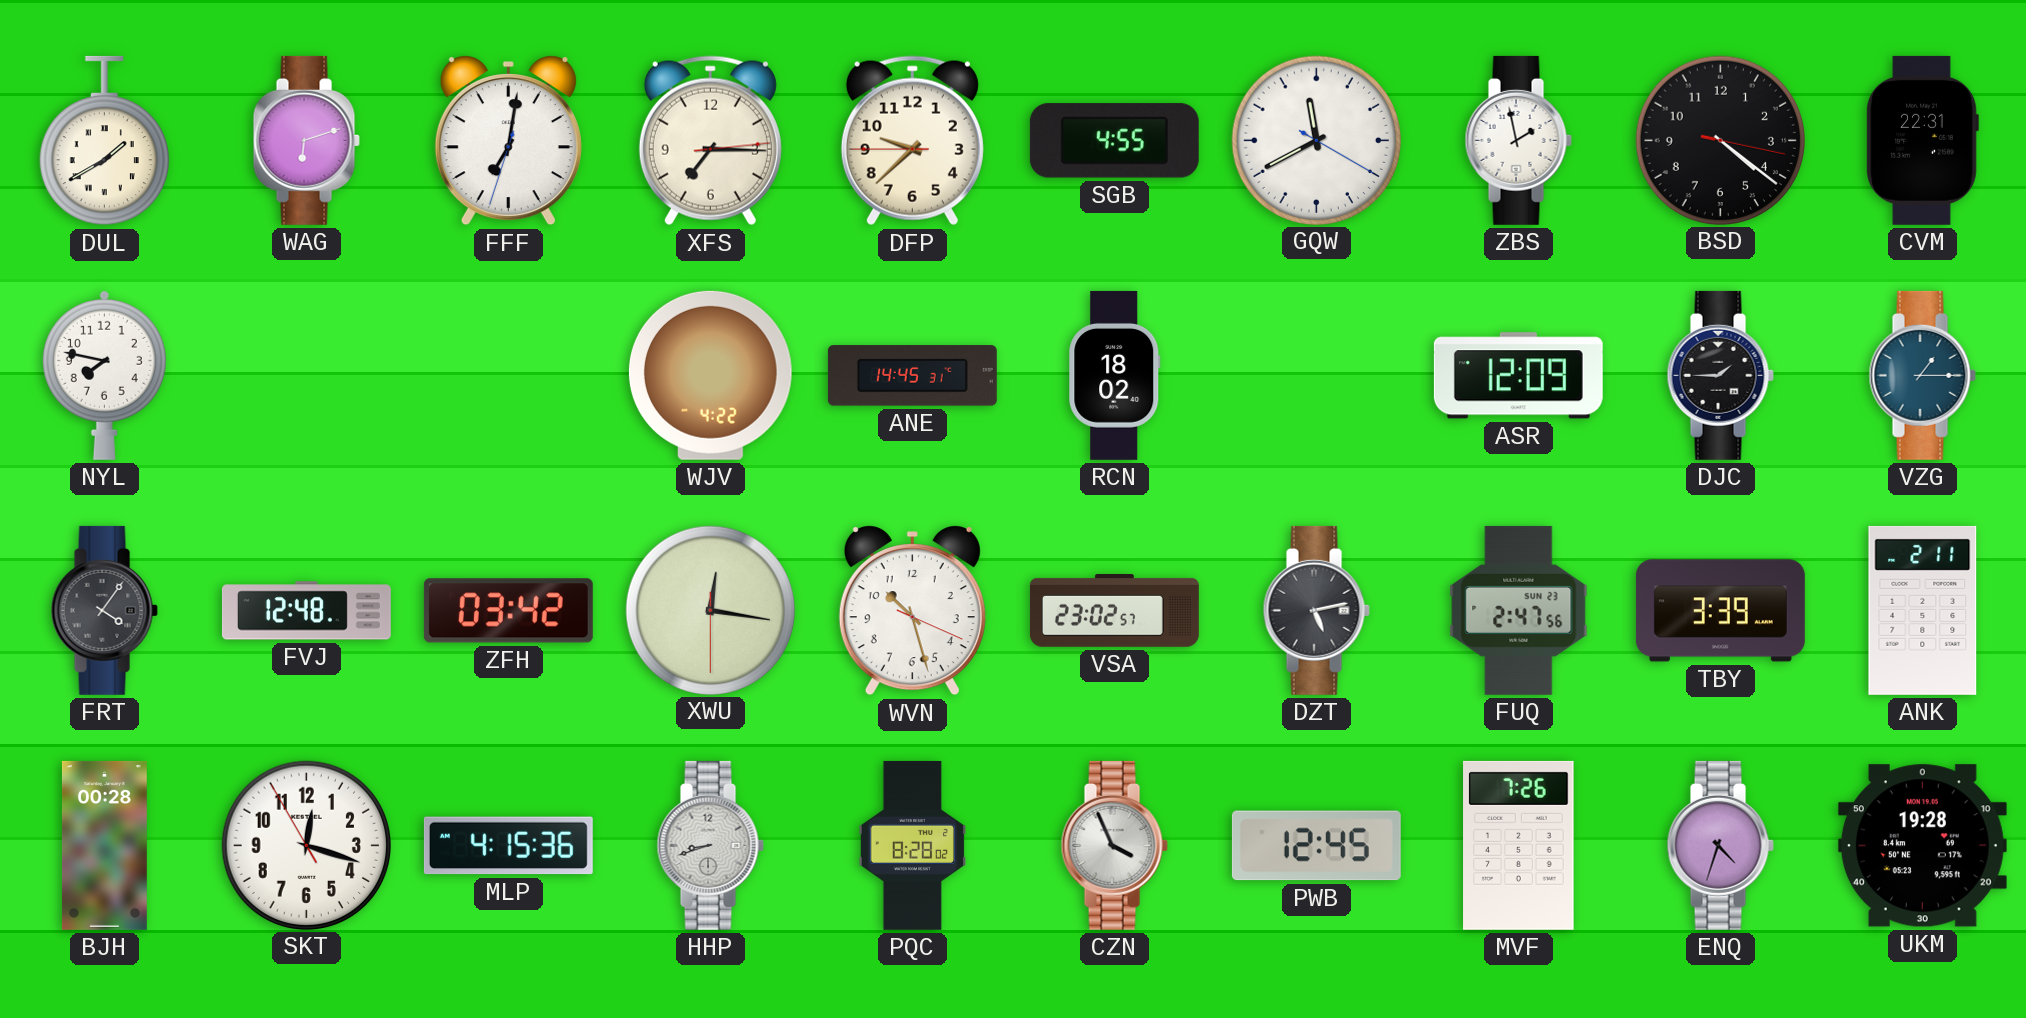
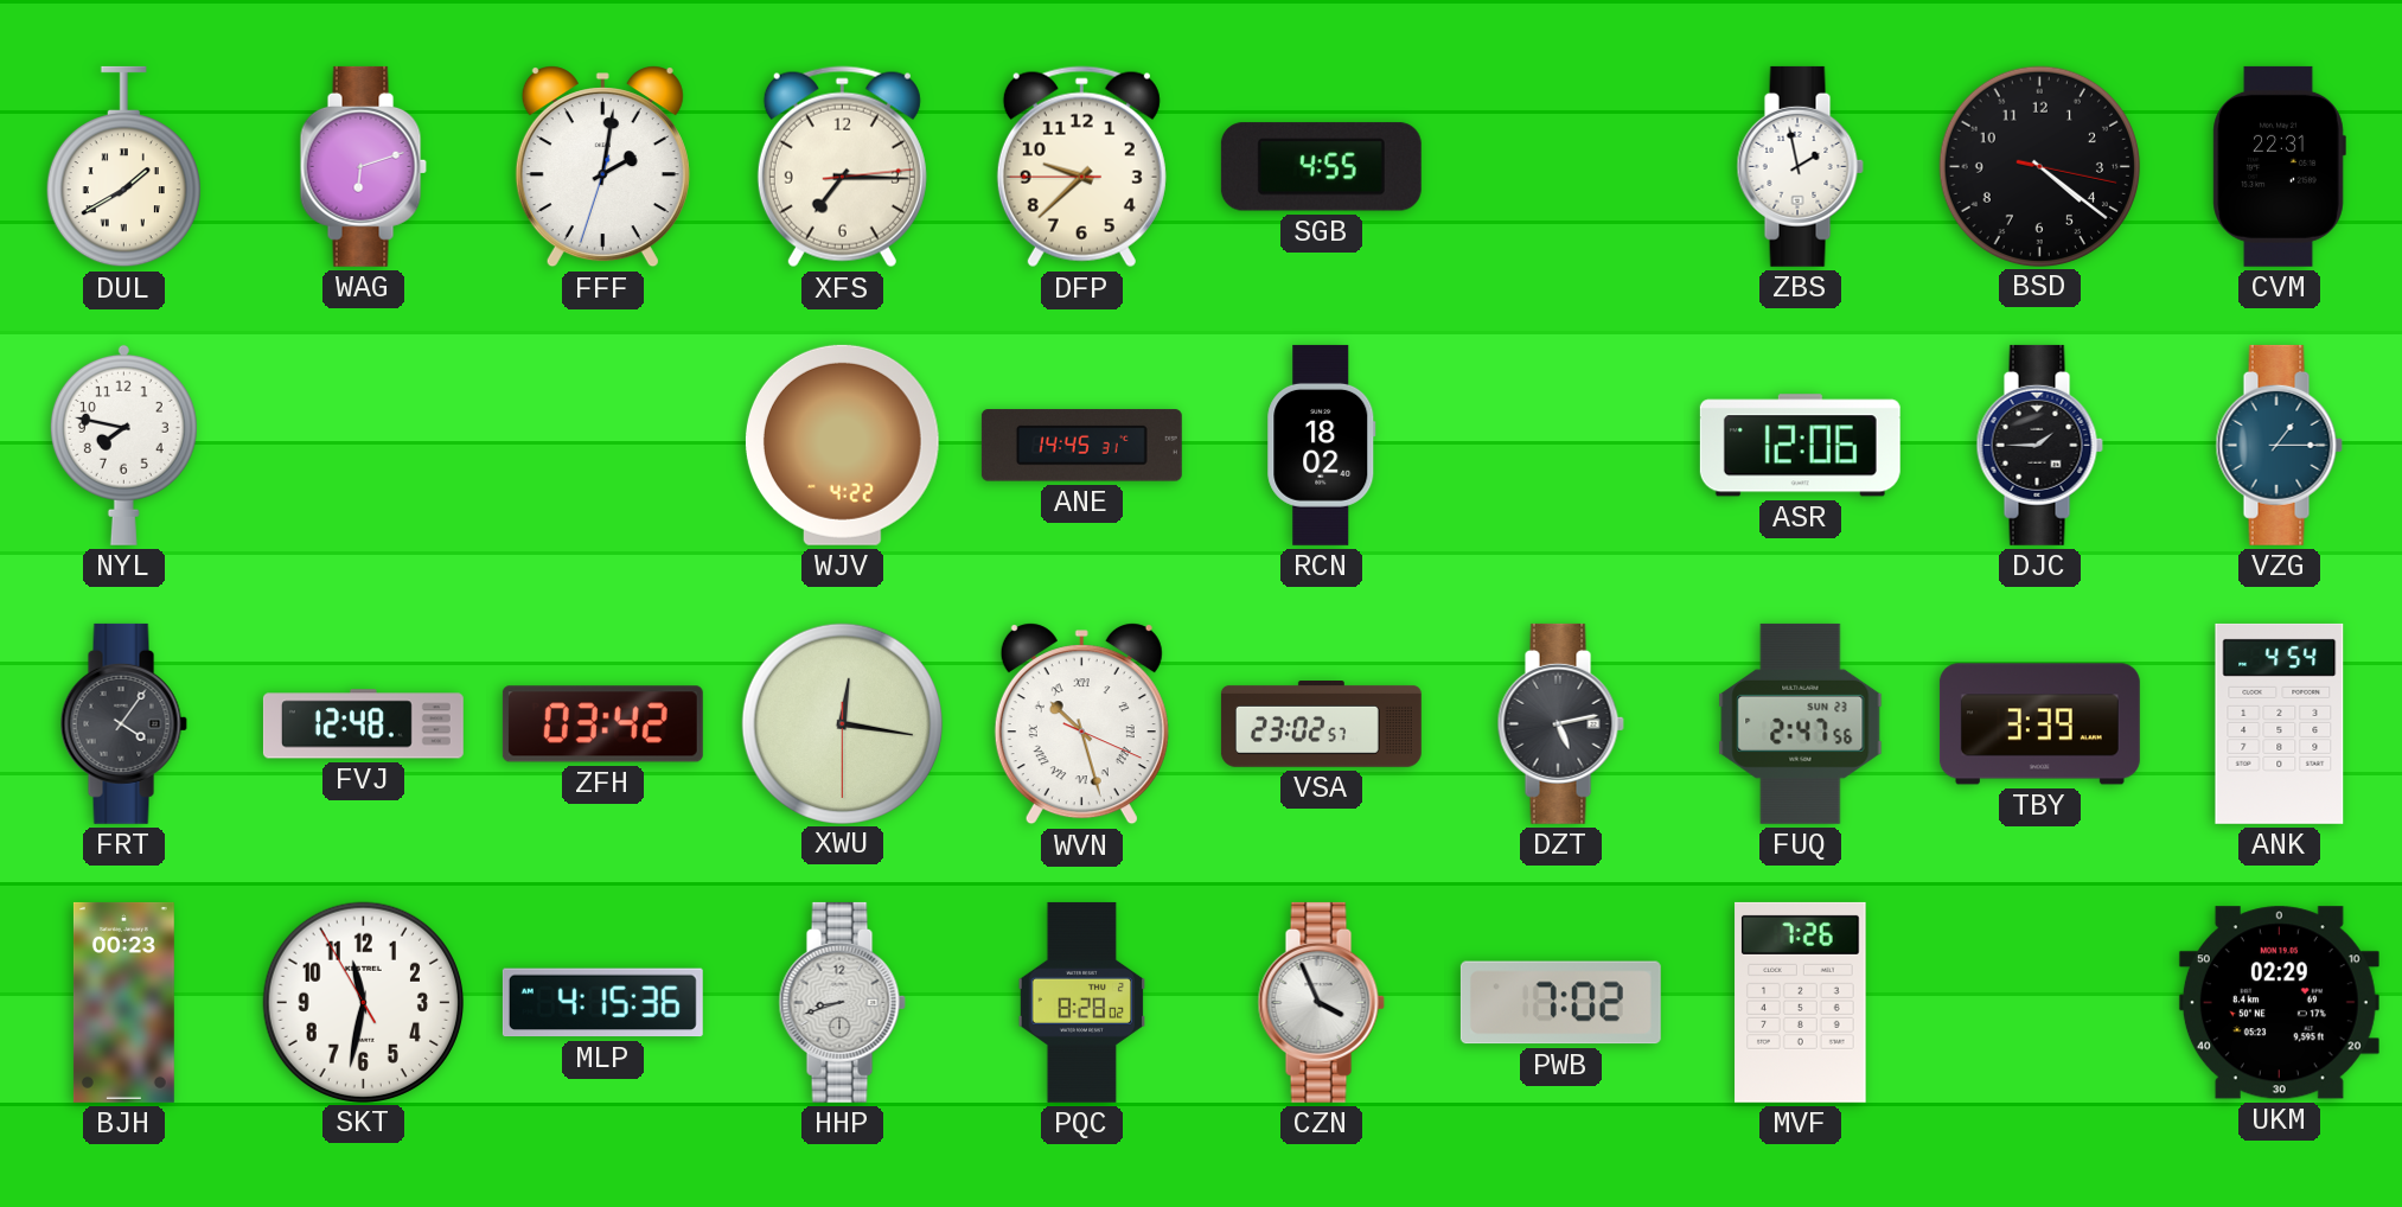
FFF: 7:01 -> 2:01
GQW: 11:40 -> none
ASR: 12:09 -> 12:06
WVN numerals: Arabic -> Roman
ANK: 2:11 -> 4:54
BJH: 00:28 -> 00:23
SKT: 12:17 -> 11:31
PWB: 12:45 -> 7:02
ENQ: 4:33 -> none
UKM: 19:28 -> 02:29
